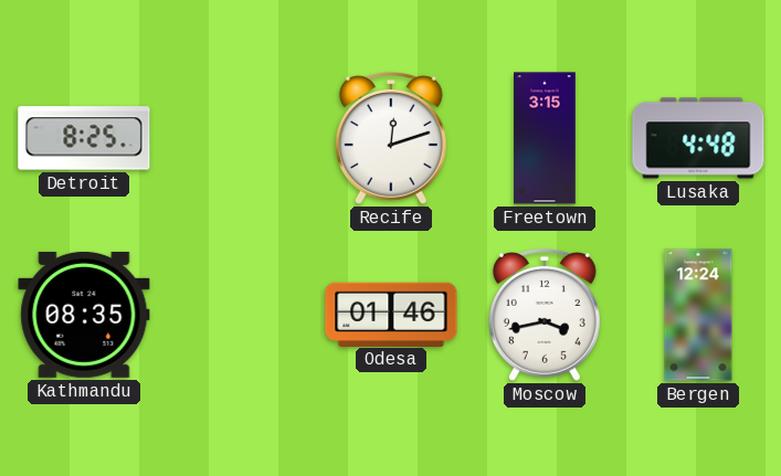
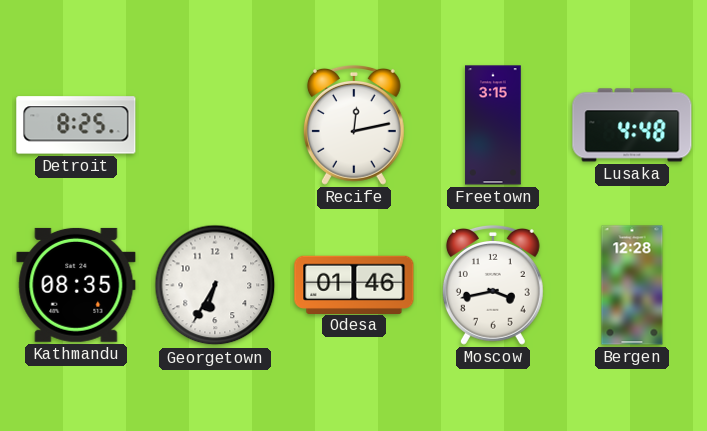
Recife: 12:12 -> 12:13
Georgetown: none -> 6:35
Bergen: 12:24 -> 12:28
